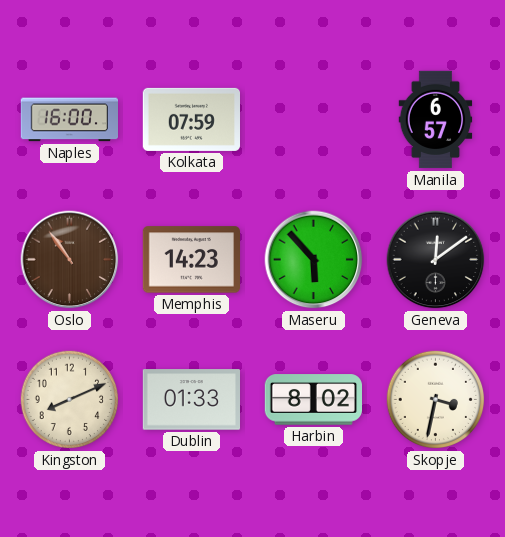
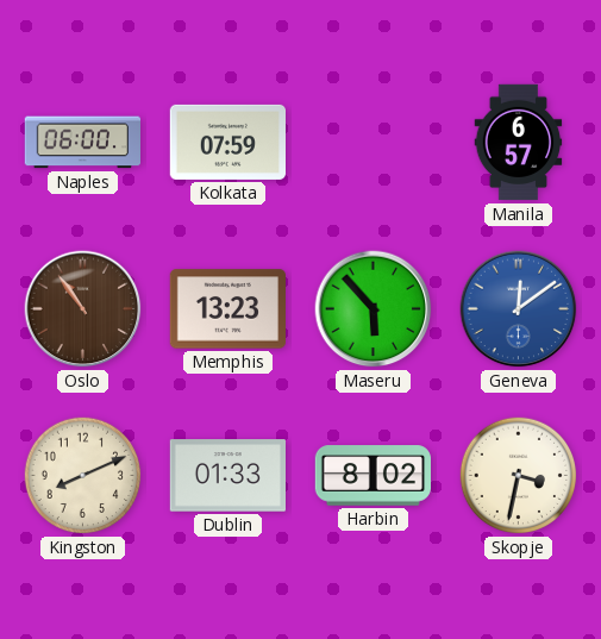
Naples: 16:00 -> 06:00
Memphis: 14:23 -> 13:23
Geneva dial: black -> blue
